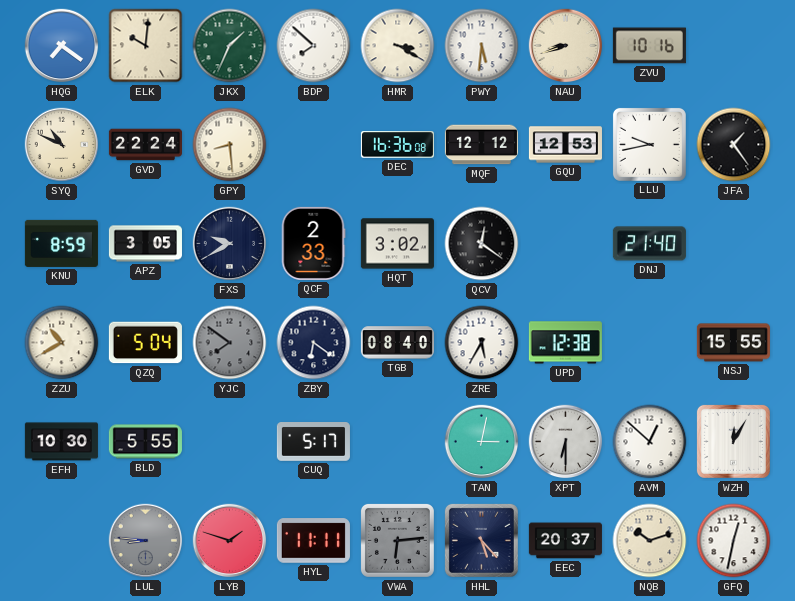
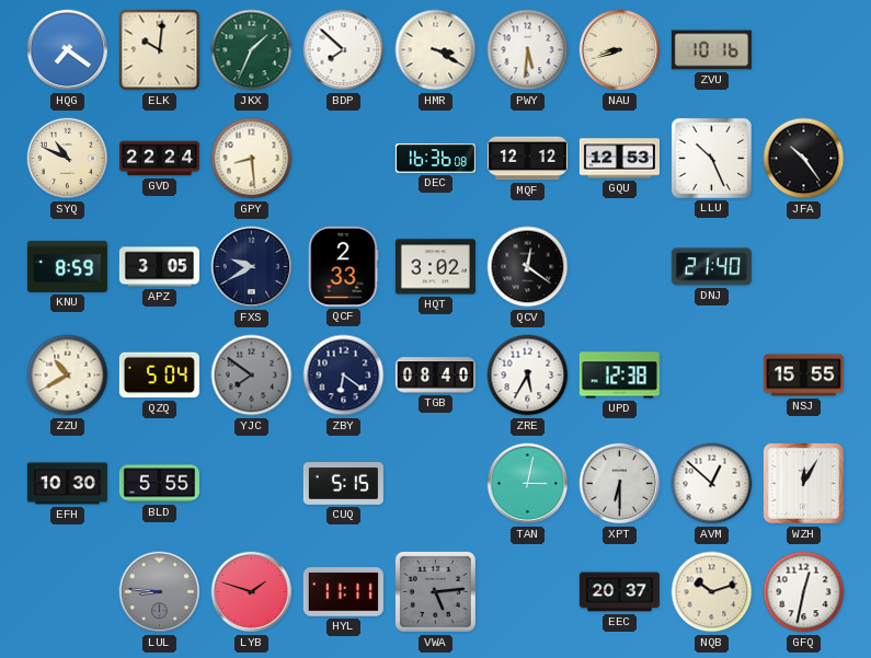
LLU: 9:43 -> 10:26
JFA: 1:24 -> 10:24
CUQ: 5:17 -> 5:15
VWA: 6:14 -> 5:14
HHL: 5:23 -> none
